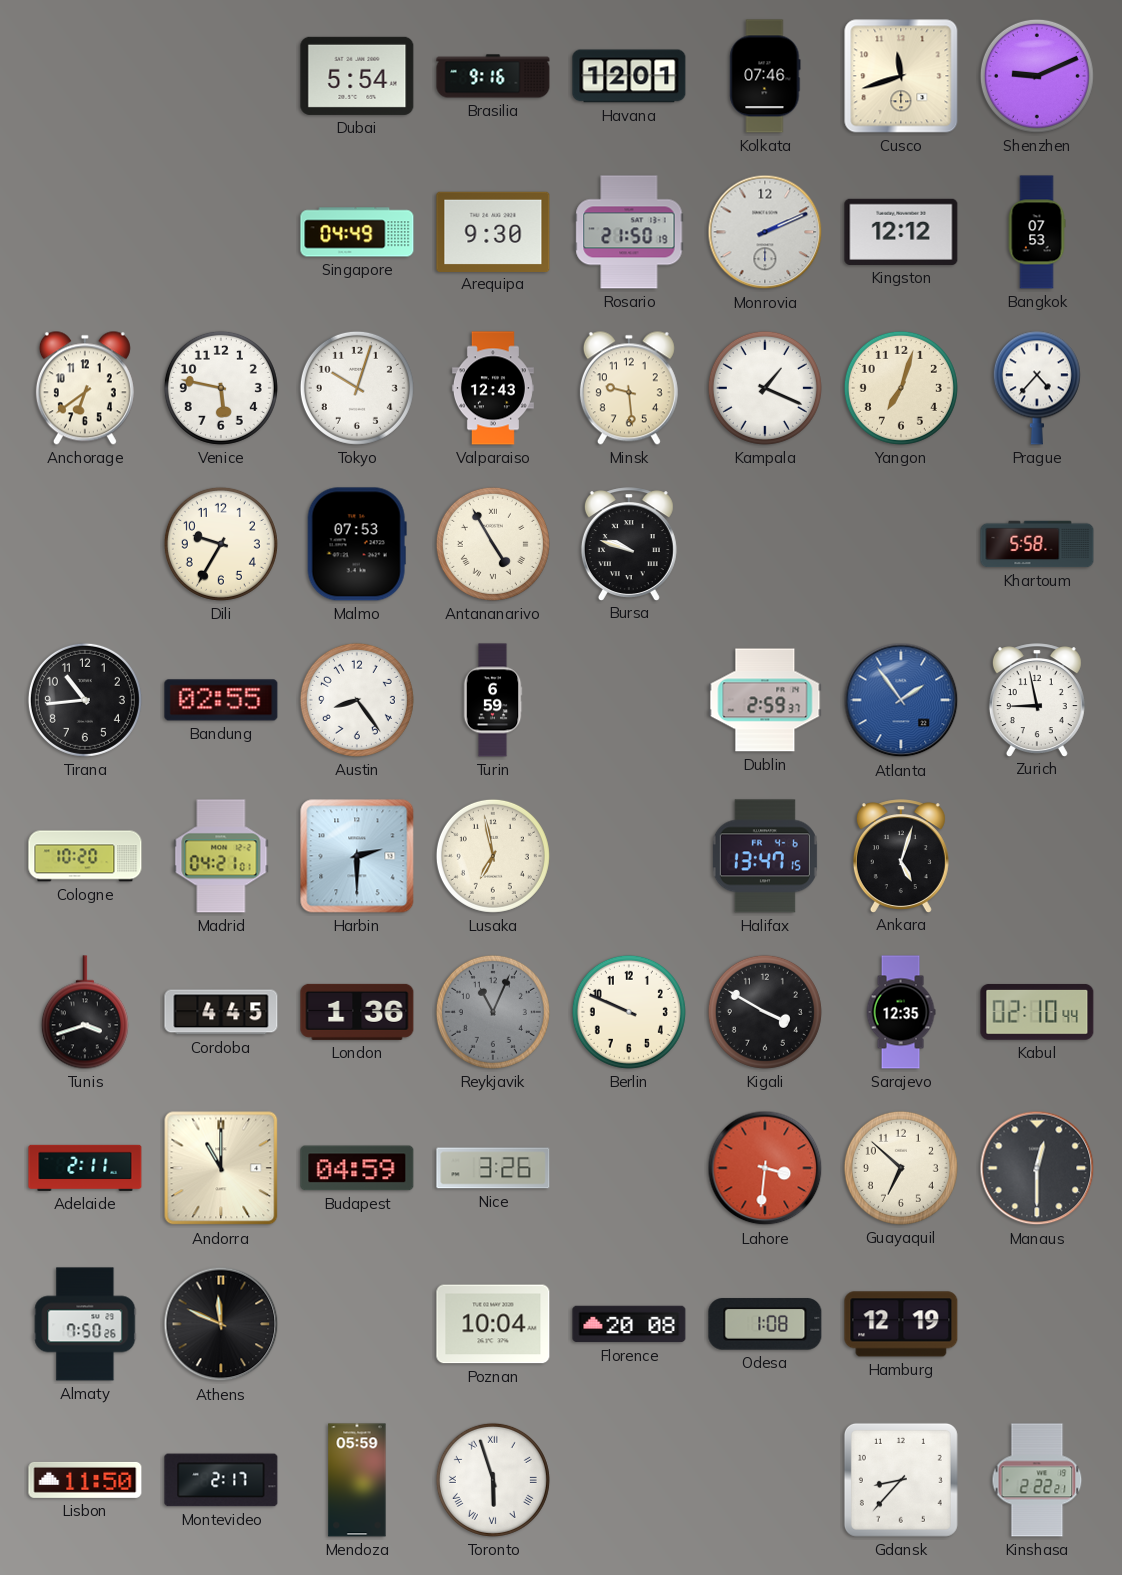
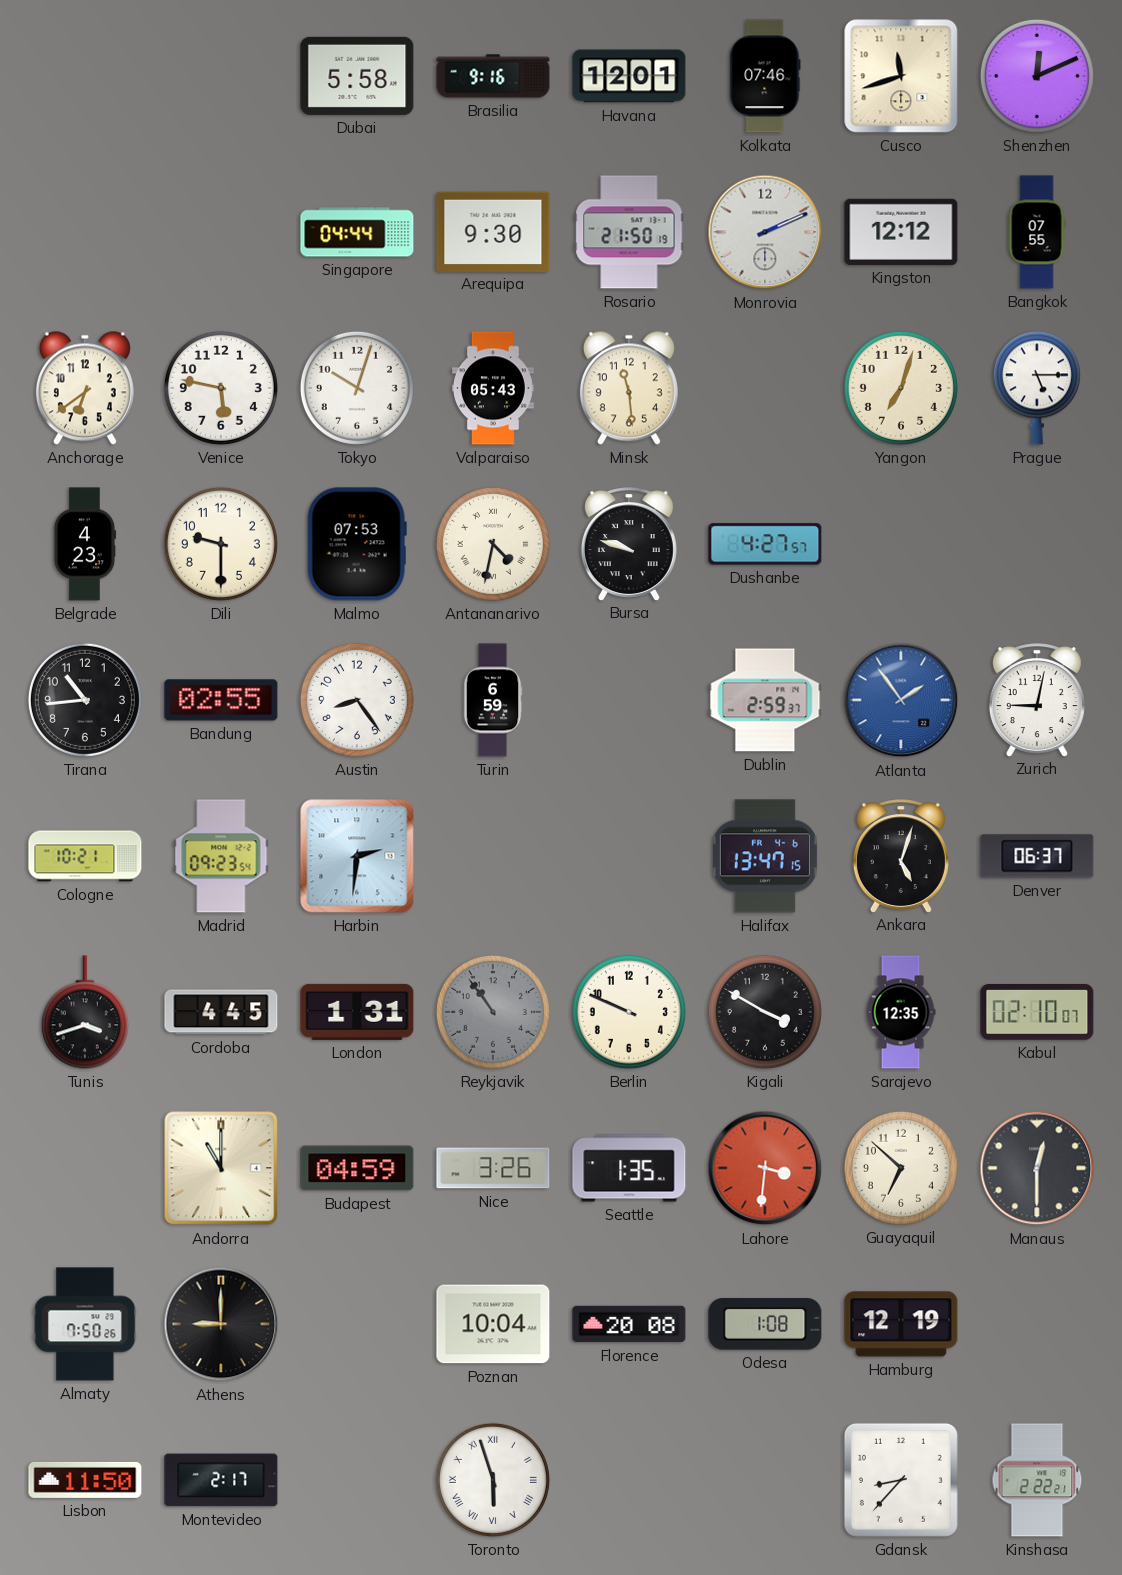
Dubai: 5:54 -> 5:58
Shenzhen: 9:11 -> 12:11
Singapore: 04:49 -> 04:44
Bangkok: 07:53 -> 07:55
Valparaiso: 12:43 -> 05:43
Minsk: 9:29 -> 11:29
Kampala: 1:19 -> none
Prague: 4:37 -> 5:15
Belgrade: none -> 4:23
Dili: 9:35 -> 9:30
Antananarivo: 4:55 -> 4:32
Dushanbe: none -> 4:27
Khartoum: 5:58 -> none
Zurich: 8:58 -> 9:02
Cologne: 10:20 -> 10:21
Madrid: 04:21 -> 09:23
Harbin: 2:30 -> 2:31
Lusaka: 6:58 -> none
Denver: none -> 06:37
London: 1:36 -> 1:31
Reykjavik: 11:04 -> 10:54
Kabul: 02:10:44 -> 02:10:07
Adelaide: 2:11 -> none
Seattle: none -> 1:35
Athens: 11:49 -> 9:00
Mendoza: 05:59 -> none
